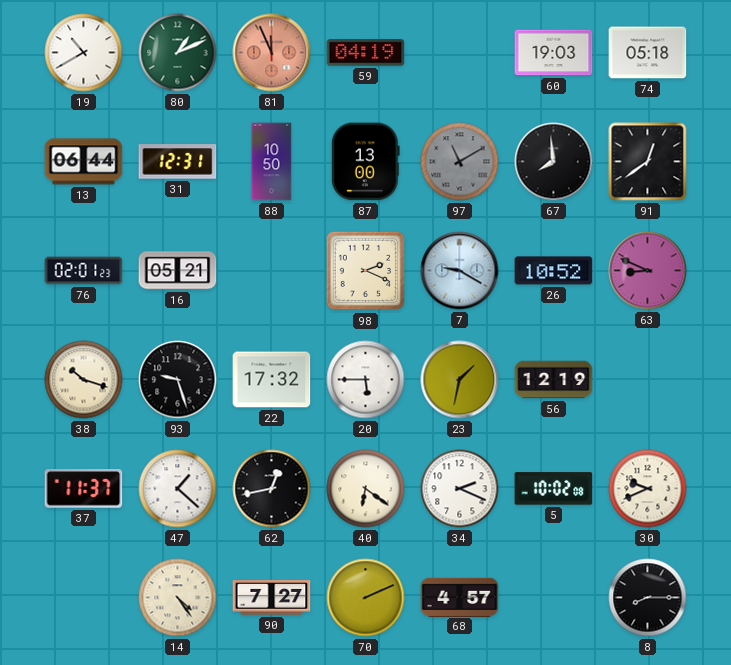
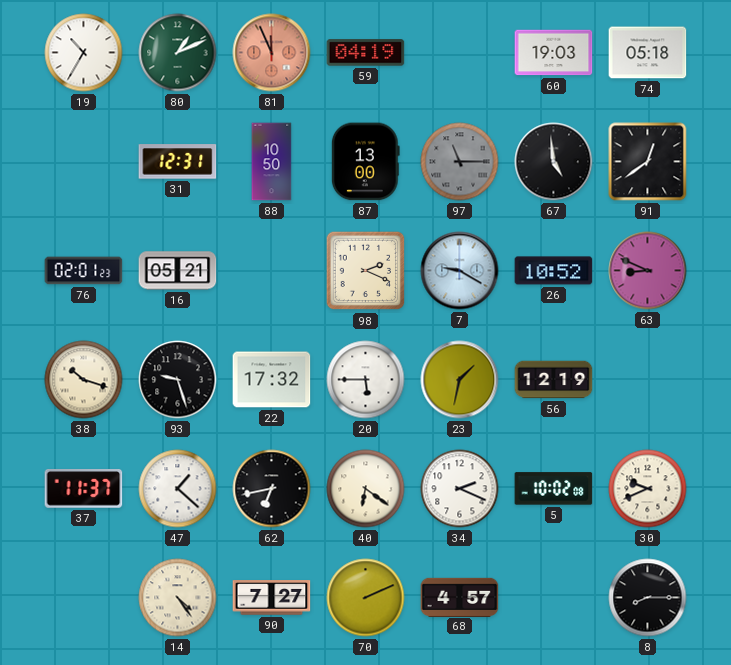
19: 10:40 -> 10:35
13: 06:44 -> none
97: 11:10 -> 11:15
67: 7:59 -> 4:59
62: 12:43 -> 6:43
